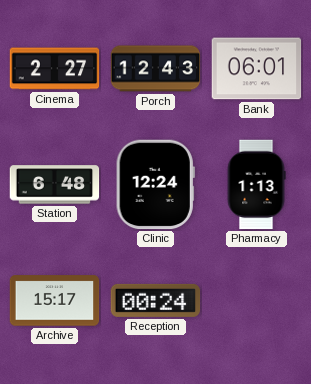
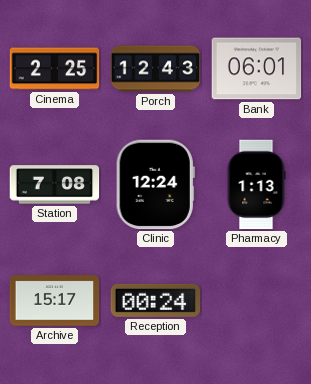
Cinema: 2:27 -> 2:25
Station: 6:48 -> 7:08
